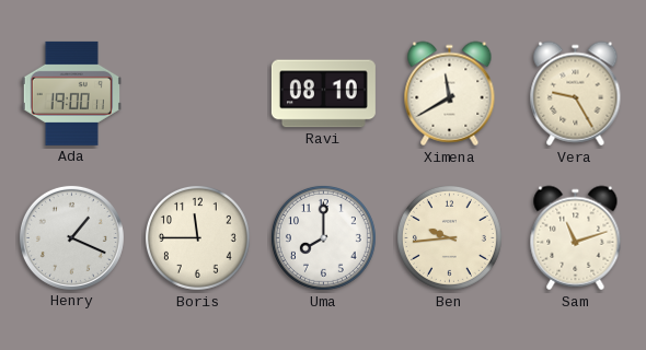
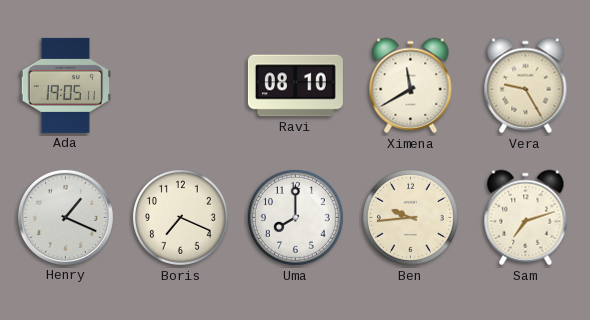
Ada: 19:00 -> 19:05
Boris: 11:45 -> 7:19
Sam: 11:12 -> 7:12
